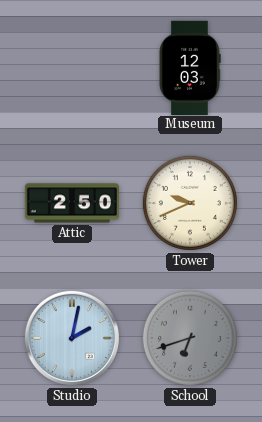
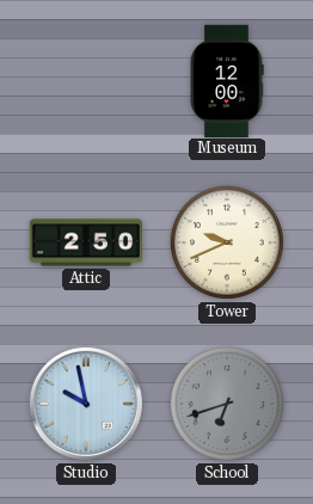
Museum: 12:03 -> 12:00
Studio: 2:02 -> 9:58
